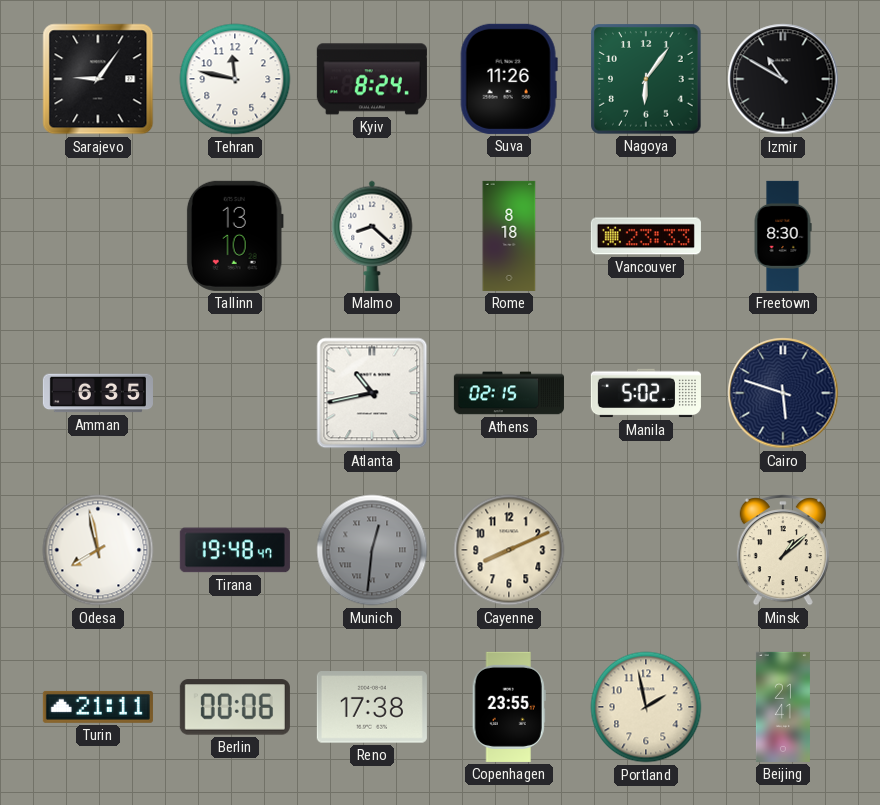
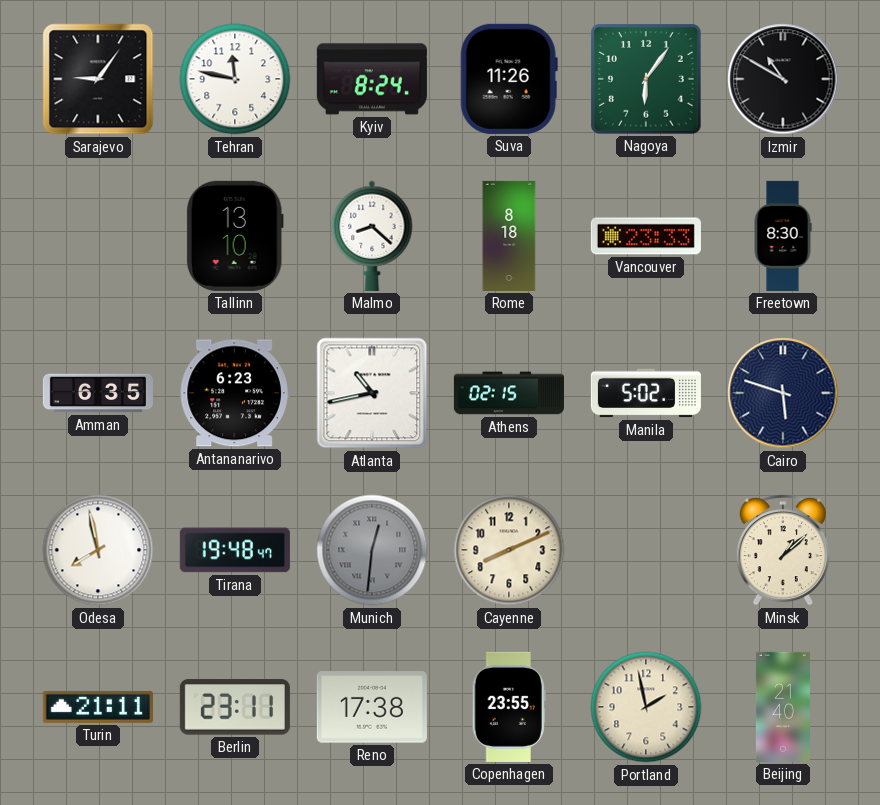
Antananarivo: none -> 6:23
Berlin: 00:06 -> 23:11
Beijing: 21:41 -> 21:40
